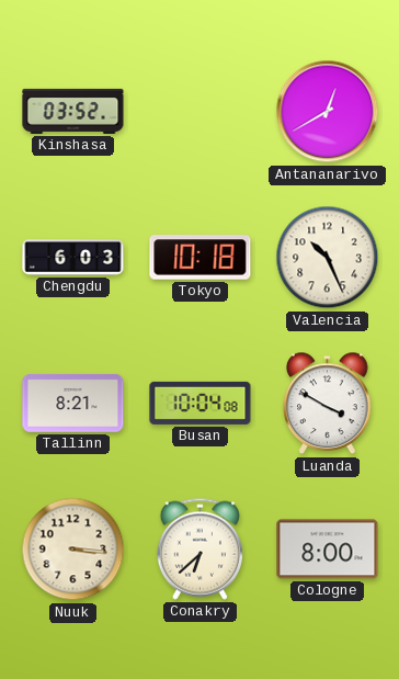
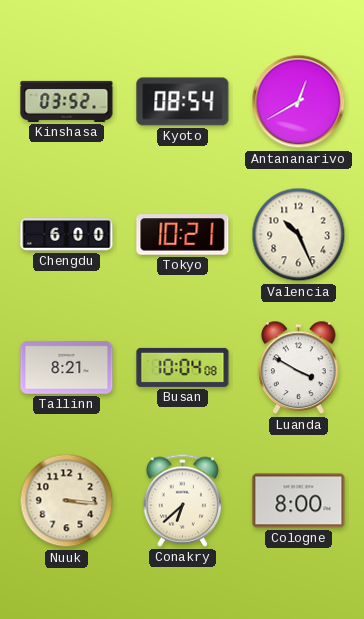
Kyoto: none -> 08:54
Chengdu: 6:03 -> 6:00
Tokyo: 10:18 -> 10:21
